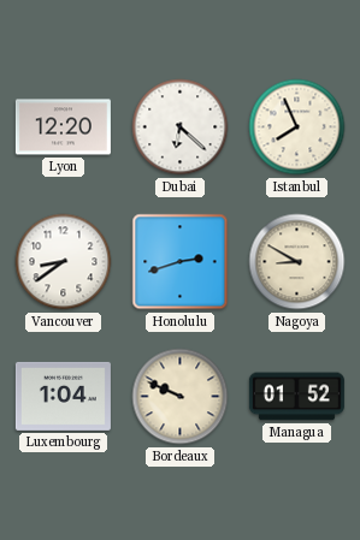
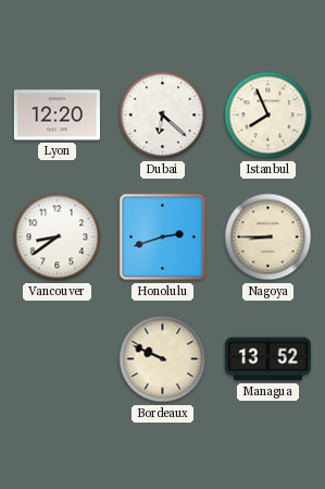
Nagoya: 8:50 -> 8:45
Luxembourg: 1:04 -> none
Managua: 01:52 -> 13:52
